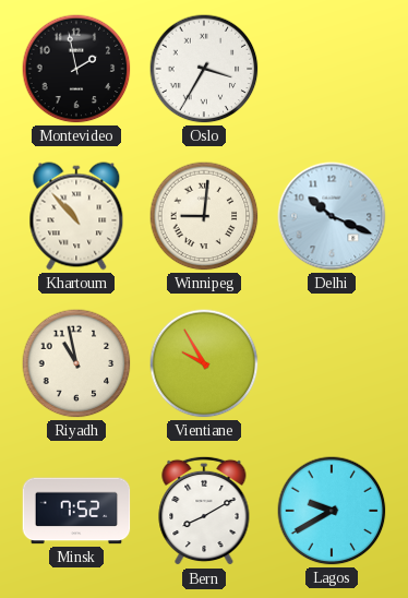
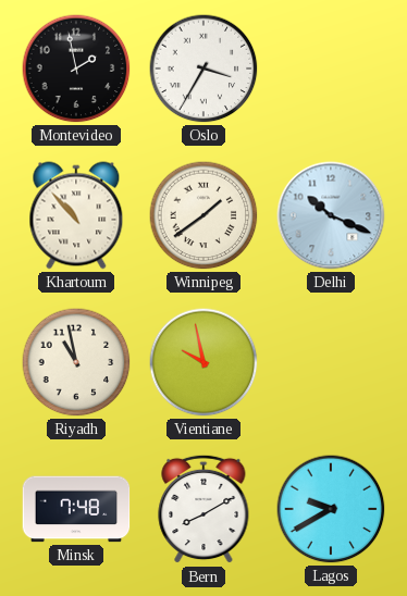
Winnipeg: 9:01 -> 1:39
Vientiane: 9:55 -> 9:58
Minsk: 7:52 -> 7:48
